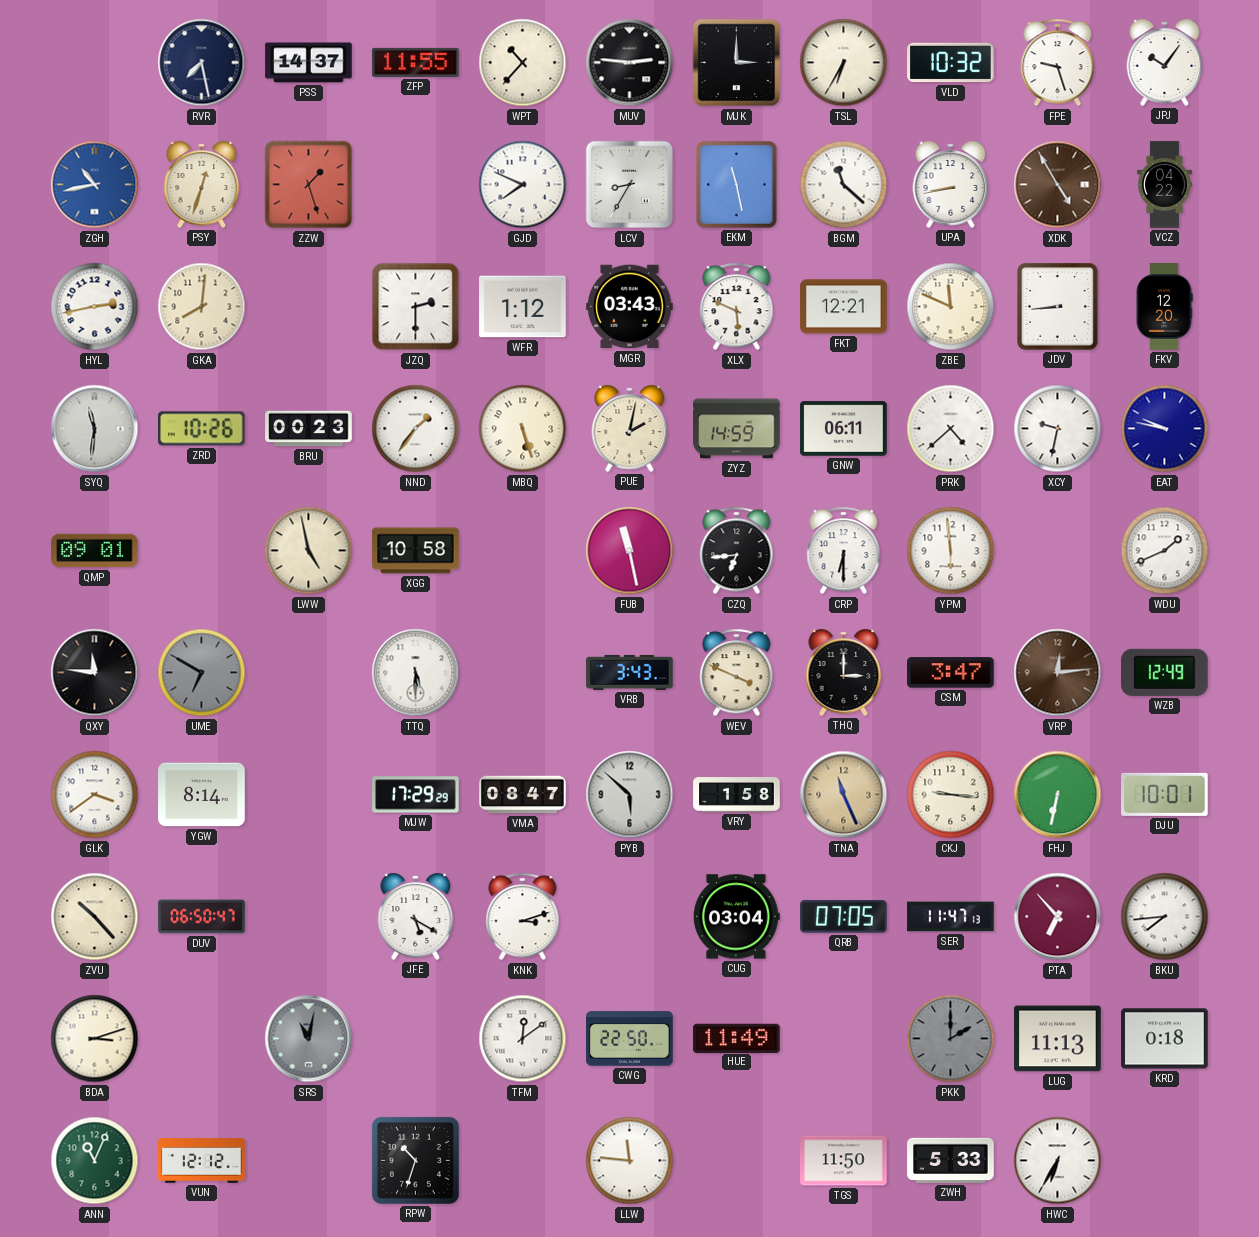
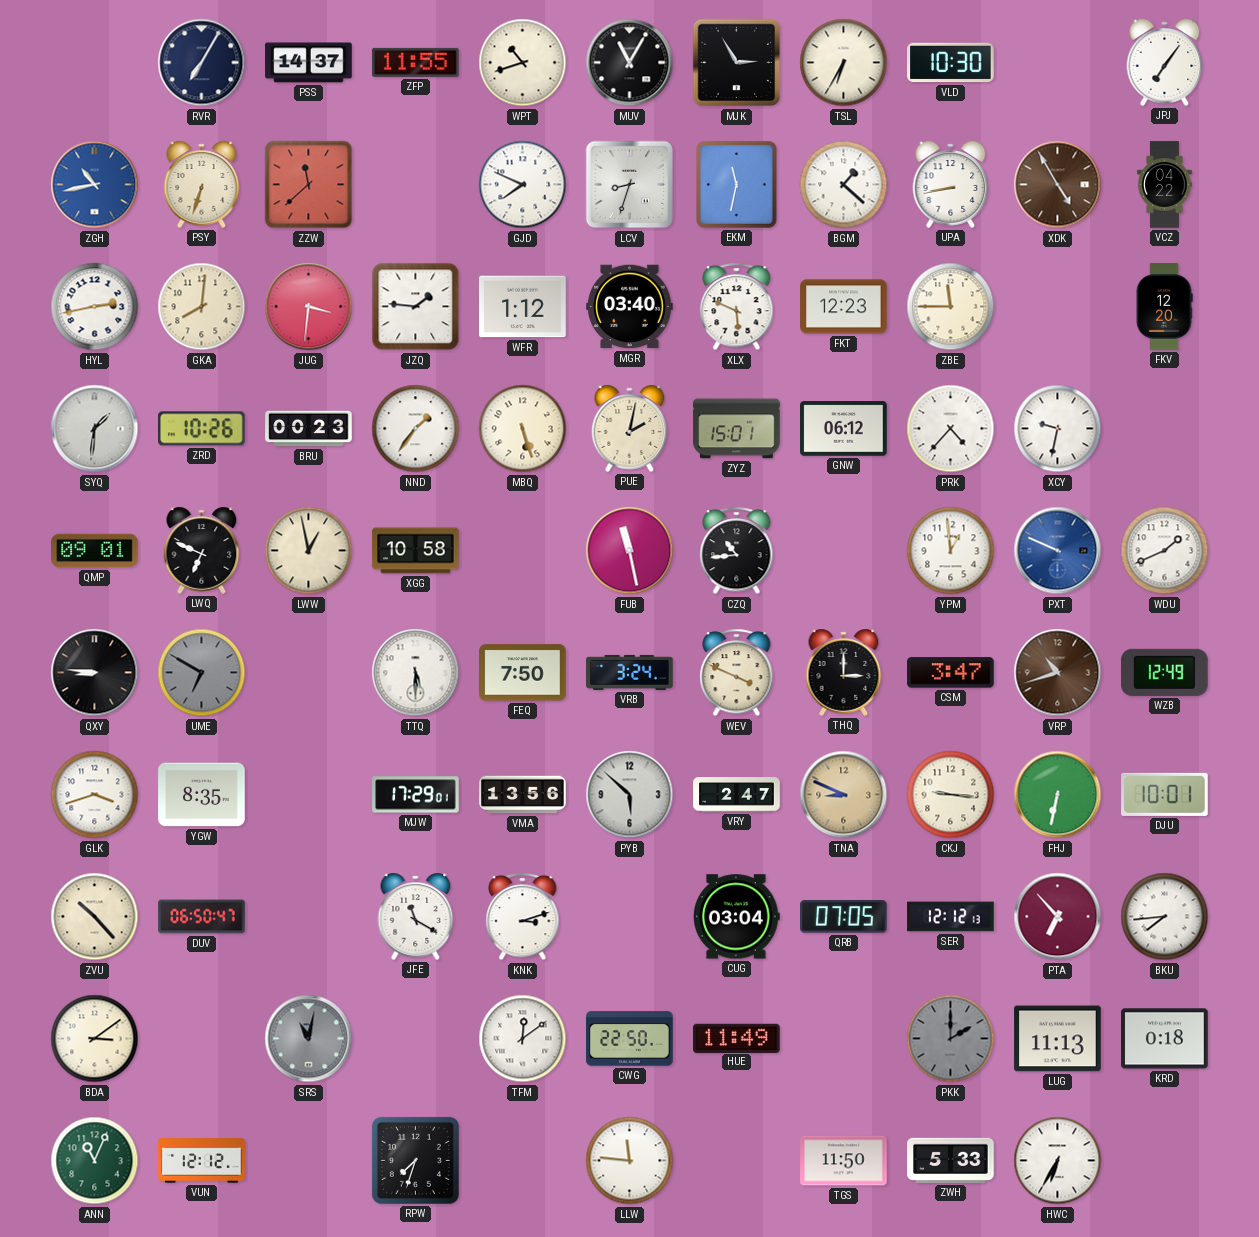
RVR: 7:28 -> 7:05
WPT: 10:37 -> 10:42
MUV: 2:46 -> 11:05
MJK: 3:00 -> 2:55
VLD: 10:32 -> 10:30
FPE: 9:27 -> none
JPJ: 10:06 -> 7:06
PSY: 12:33 -> 6:33
ZZW: 1:27 -> 11:38
LCV: 8:35 -> 8:33
EKM: 11:28 -> 11:32
BGM: 11:22 -> 1:22
JUG: none -> 3:31
JZQ: 2:30 -> 1:46
MGR: 03:43 -> 03:40
FKT: 12:21 -> 12:23
ZBE: 11:49 -> 11:45
JDV: 8:44 -> none
SYQ: 11:31 -> 1:31
ZYZ: 14:59 -> 15:01
GNW: 06:11 -> 06:12
PRK: 4:38 -> 4:37
EAT: 9:47 -> none
LWQ: none -> 6:49
LWW: 4:58 -> 12:58
CZQ: 6:44 -> 10:44
CRP: 6:30 -> none
YPM: 5:59 -> 12:59
PXT: none -> 9:49
QXY: 11:46 -> 8:46
FEQ: none -> 7:50
VRB: 3:43 -> 3:24
VRP: 12:14 -> 10:42
GLK: 3:39 -> 3:42
YGW: 8:14 -> 8:35
MJW: 17:29:29 -> 17:29:01
VMA: 08:47 -> 13:56
VRY: 1:58 -> 2:47
TNA: 11:26 -> 8:49
JFE: 5:20 -> 11:20
SER: 11:47 -> 12:12
BDA: 3:12 -> 3:09
RPW: 10:33 -> 7:33
